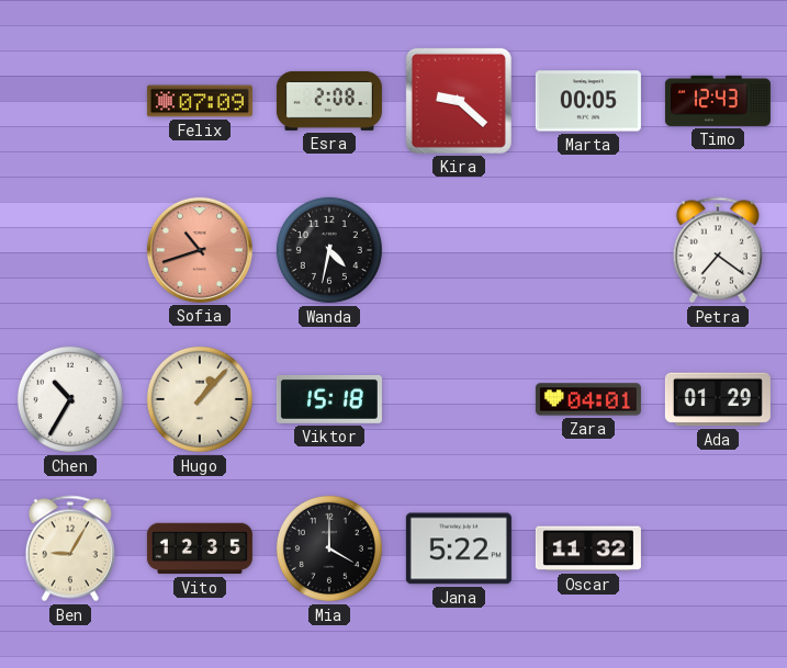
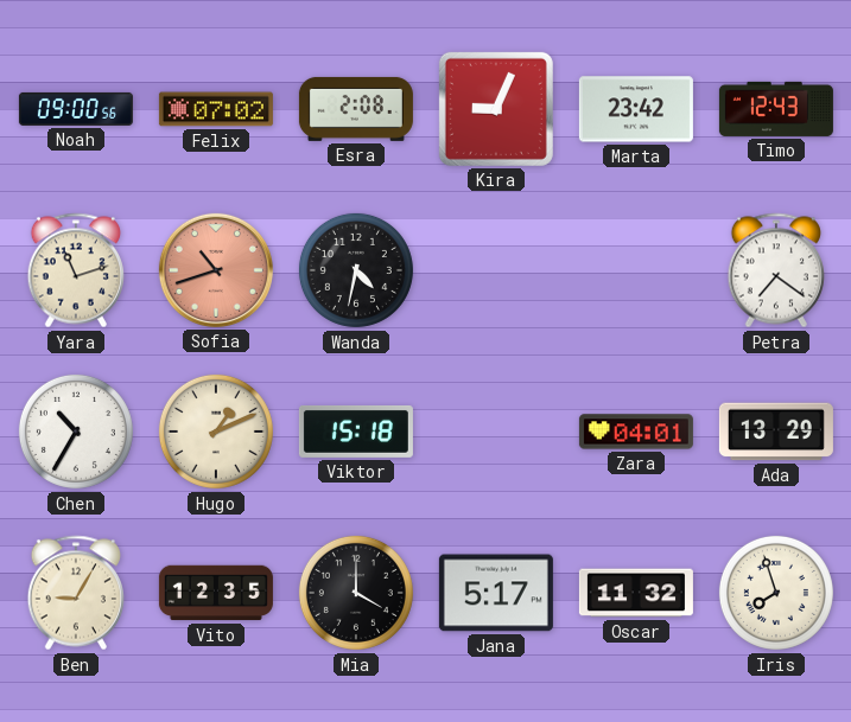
Noah: none -> 09:00
Felix: 07:09 -> 07:02
Kira: 9:22 -> 9:04
Marta: 00:05 -> 23:42
Yara: none -> 11:12
Hugo: 1:07 -> 1:11
Ada: 01:29 -> 13:29
Jana: 5:22 -> 5:17
Iris: none -> 7:57
